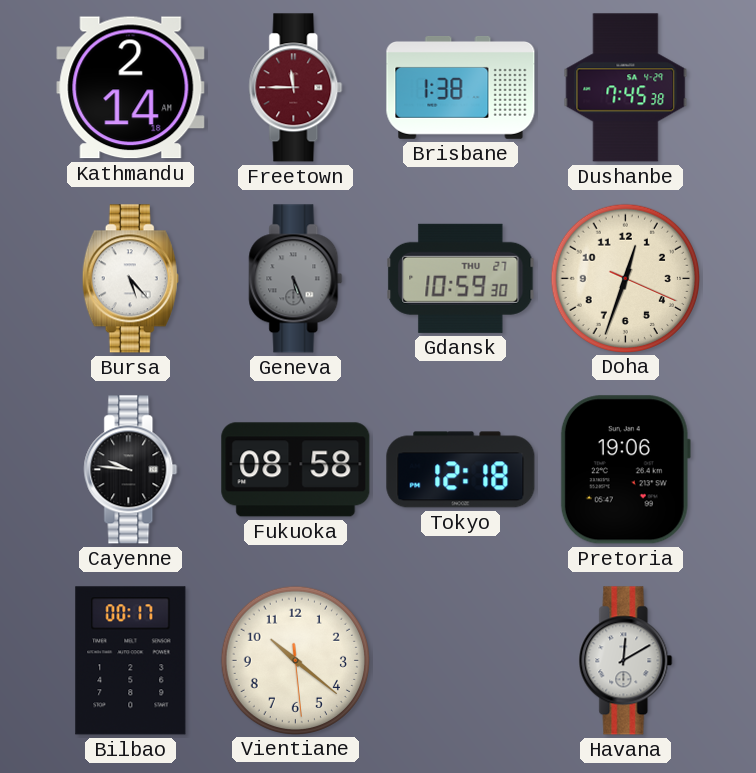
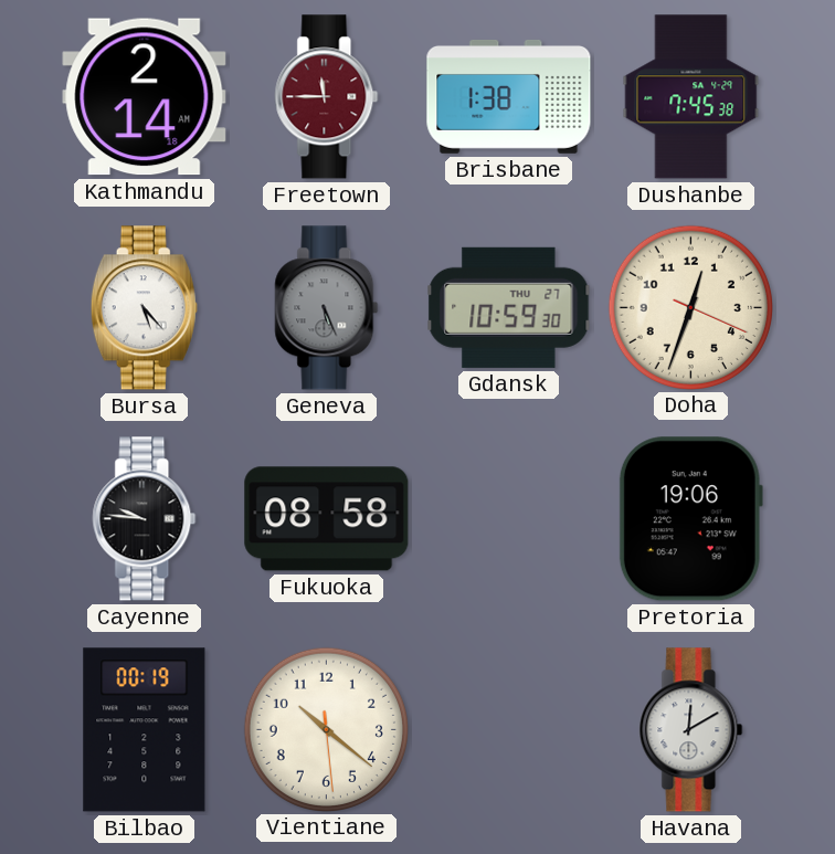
Tokyo: 12:18 -> none
Bilbao: 00:17 -> 00:19
